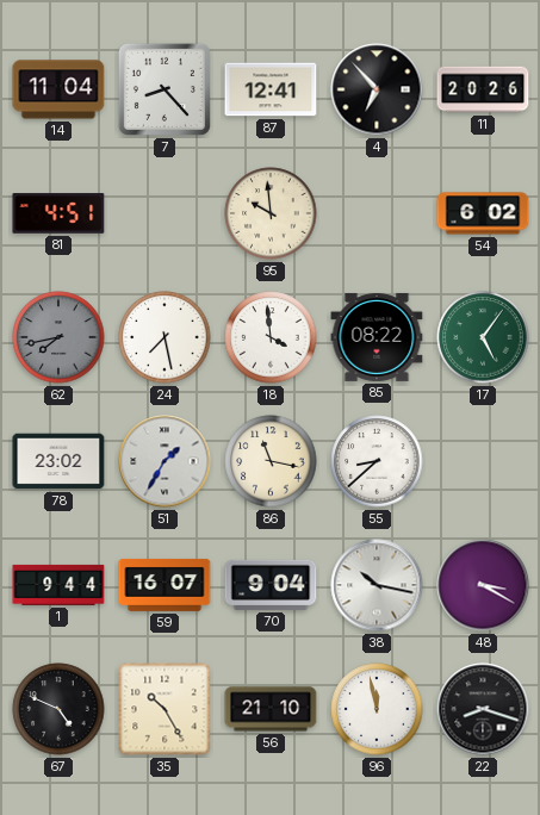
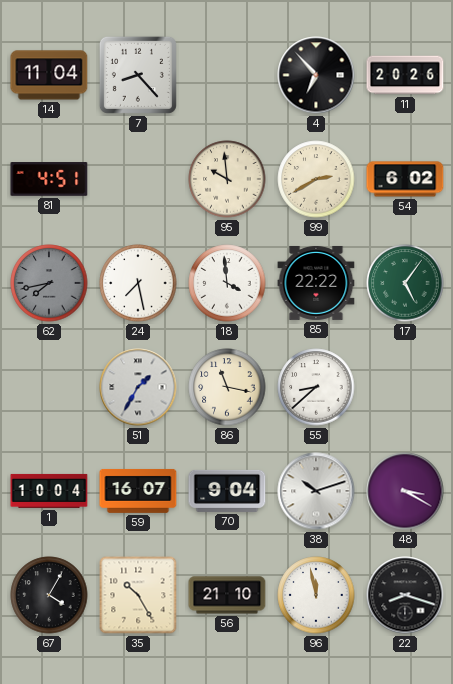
87: 12:41 -> none
99: none -> 2:40
85: 08:22 -> 22:22
78: 23:02 -> none
1: 9:44 -> 10:04
38: 10:17 -> 10:12
67: 4:49 -> 4:05
